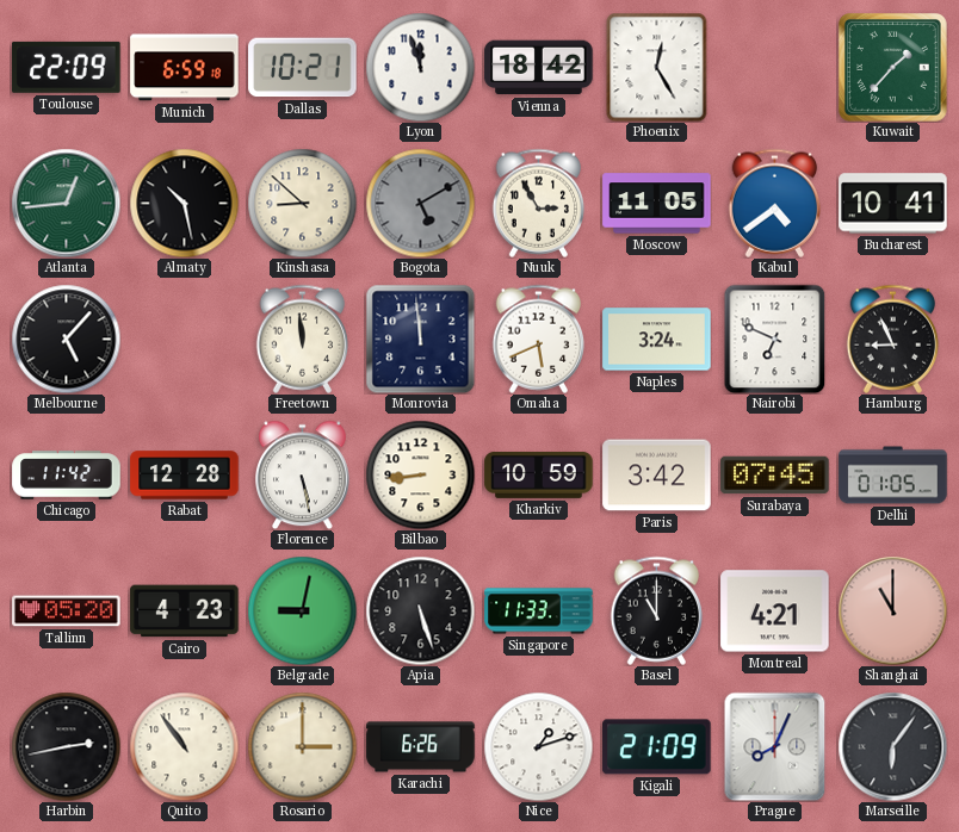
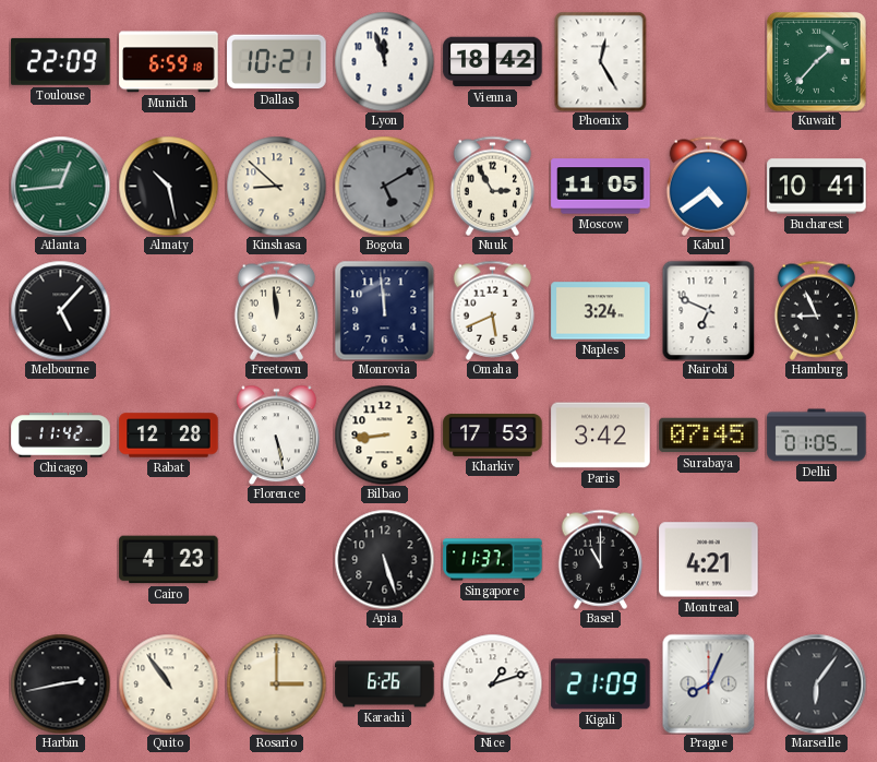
Kharkiv: 10:59 -> 17:53
Tallinn: 05:20 -> none
Belgrade: 9:02 -> none
Singapore: 11:33 -> 11:37
Shanghai: 11:00 -> none
